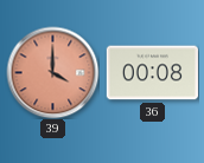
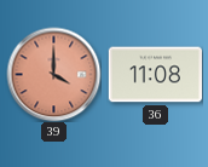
36: 00:08 -> 11:08
